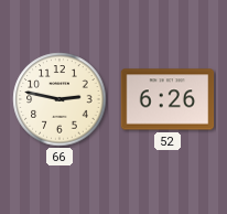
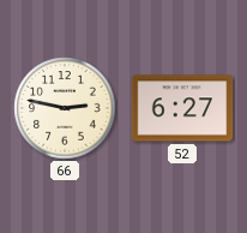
52: 6:26 -> 6:27
